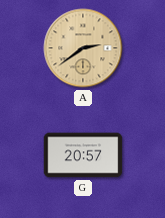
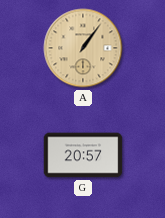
A: 2:39 -> 1:06
